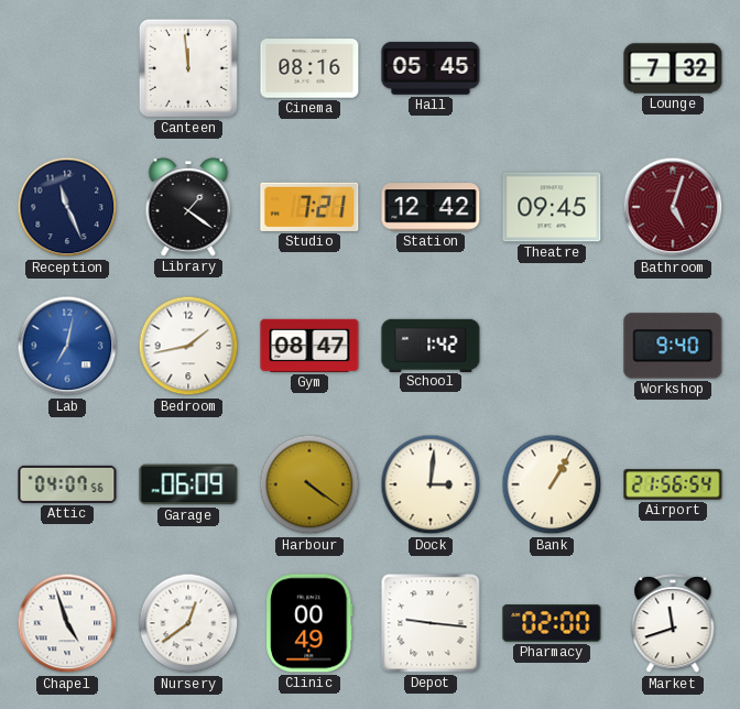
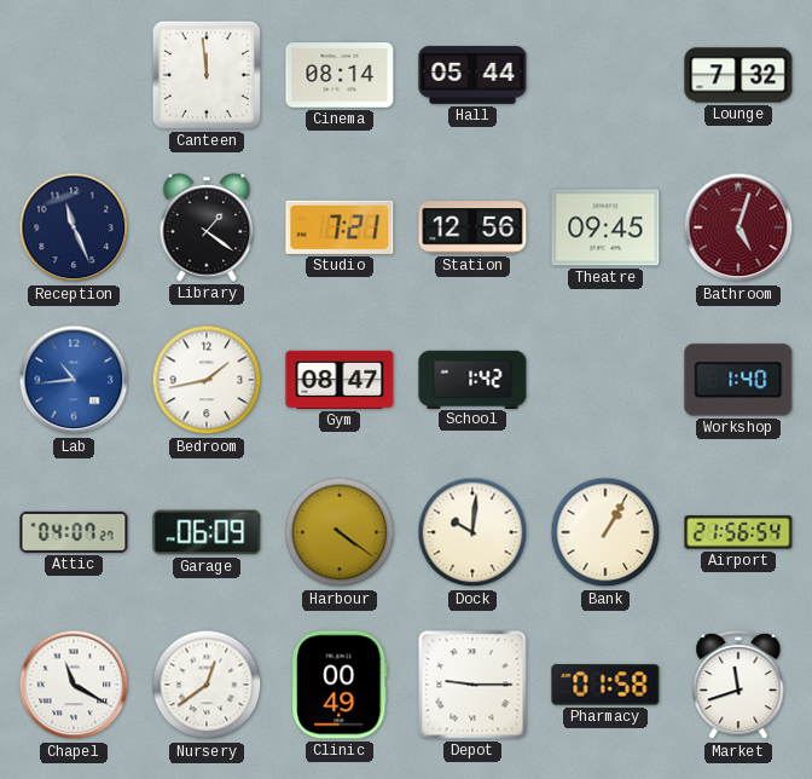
Cinema: 08:16 -> 08:14
Hall: 05:45 -> 05:44
Station: 12:42 -> 12:56
Lab: 7:02 -> 10:44
Workshop: 9:40 -> 1:40
Attic: 04:07:56 -> 04:07:27
Dock: 3:01 -> 10:01
Chapel: 4:57 -> 11:20
Depot: 9:16 -> 9:15
Pharmacy: 02:00 -> 01:58
